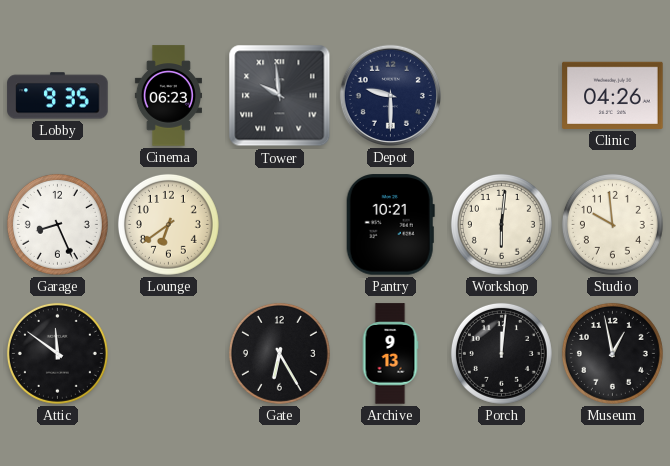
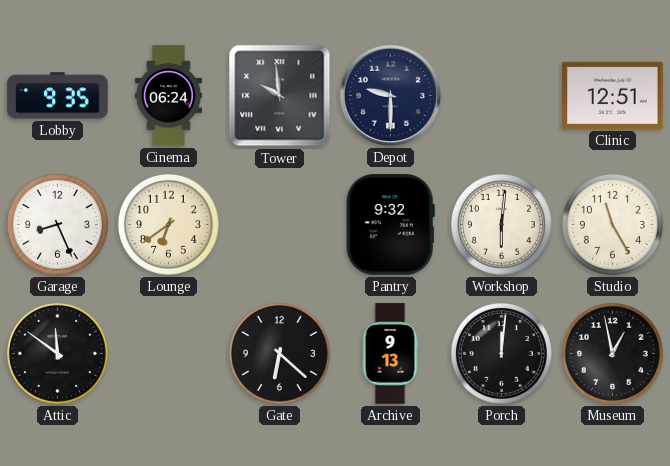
Cinema: 06:23 -> 06:24
Clinic: 04:26 -> 12:51
Pantry: 10:21 -> 9:32
Studio: 9:59 -> 11:25
Gate: 6:25 -> 6:22
